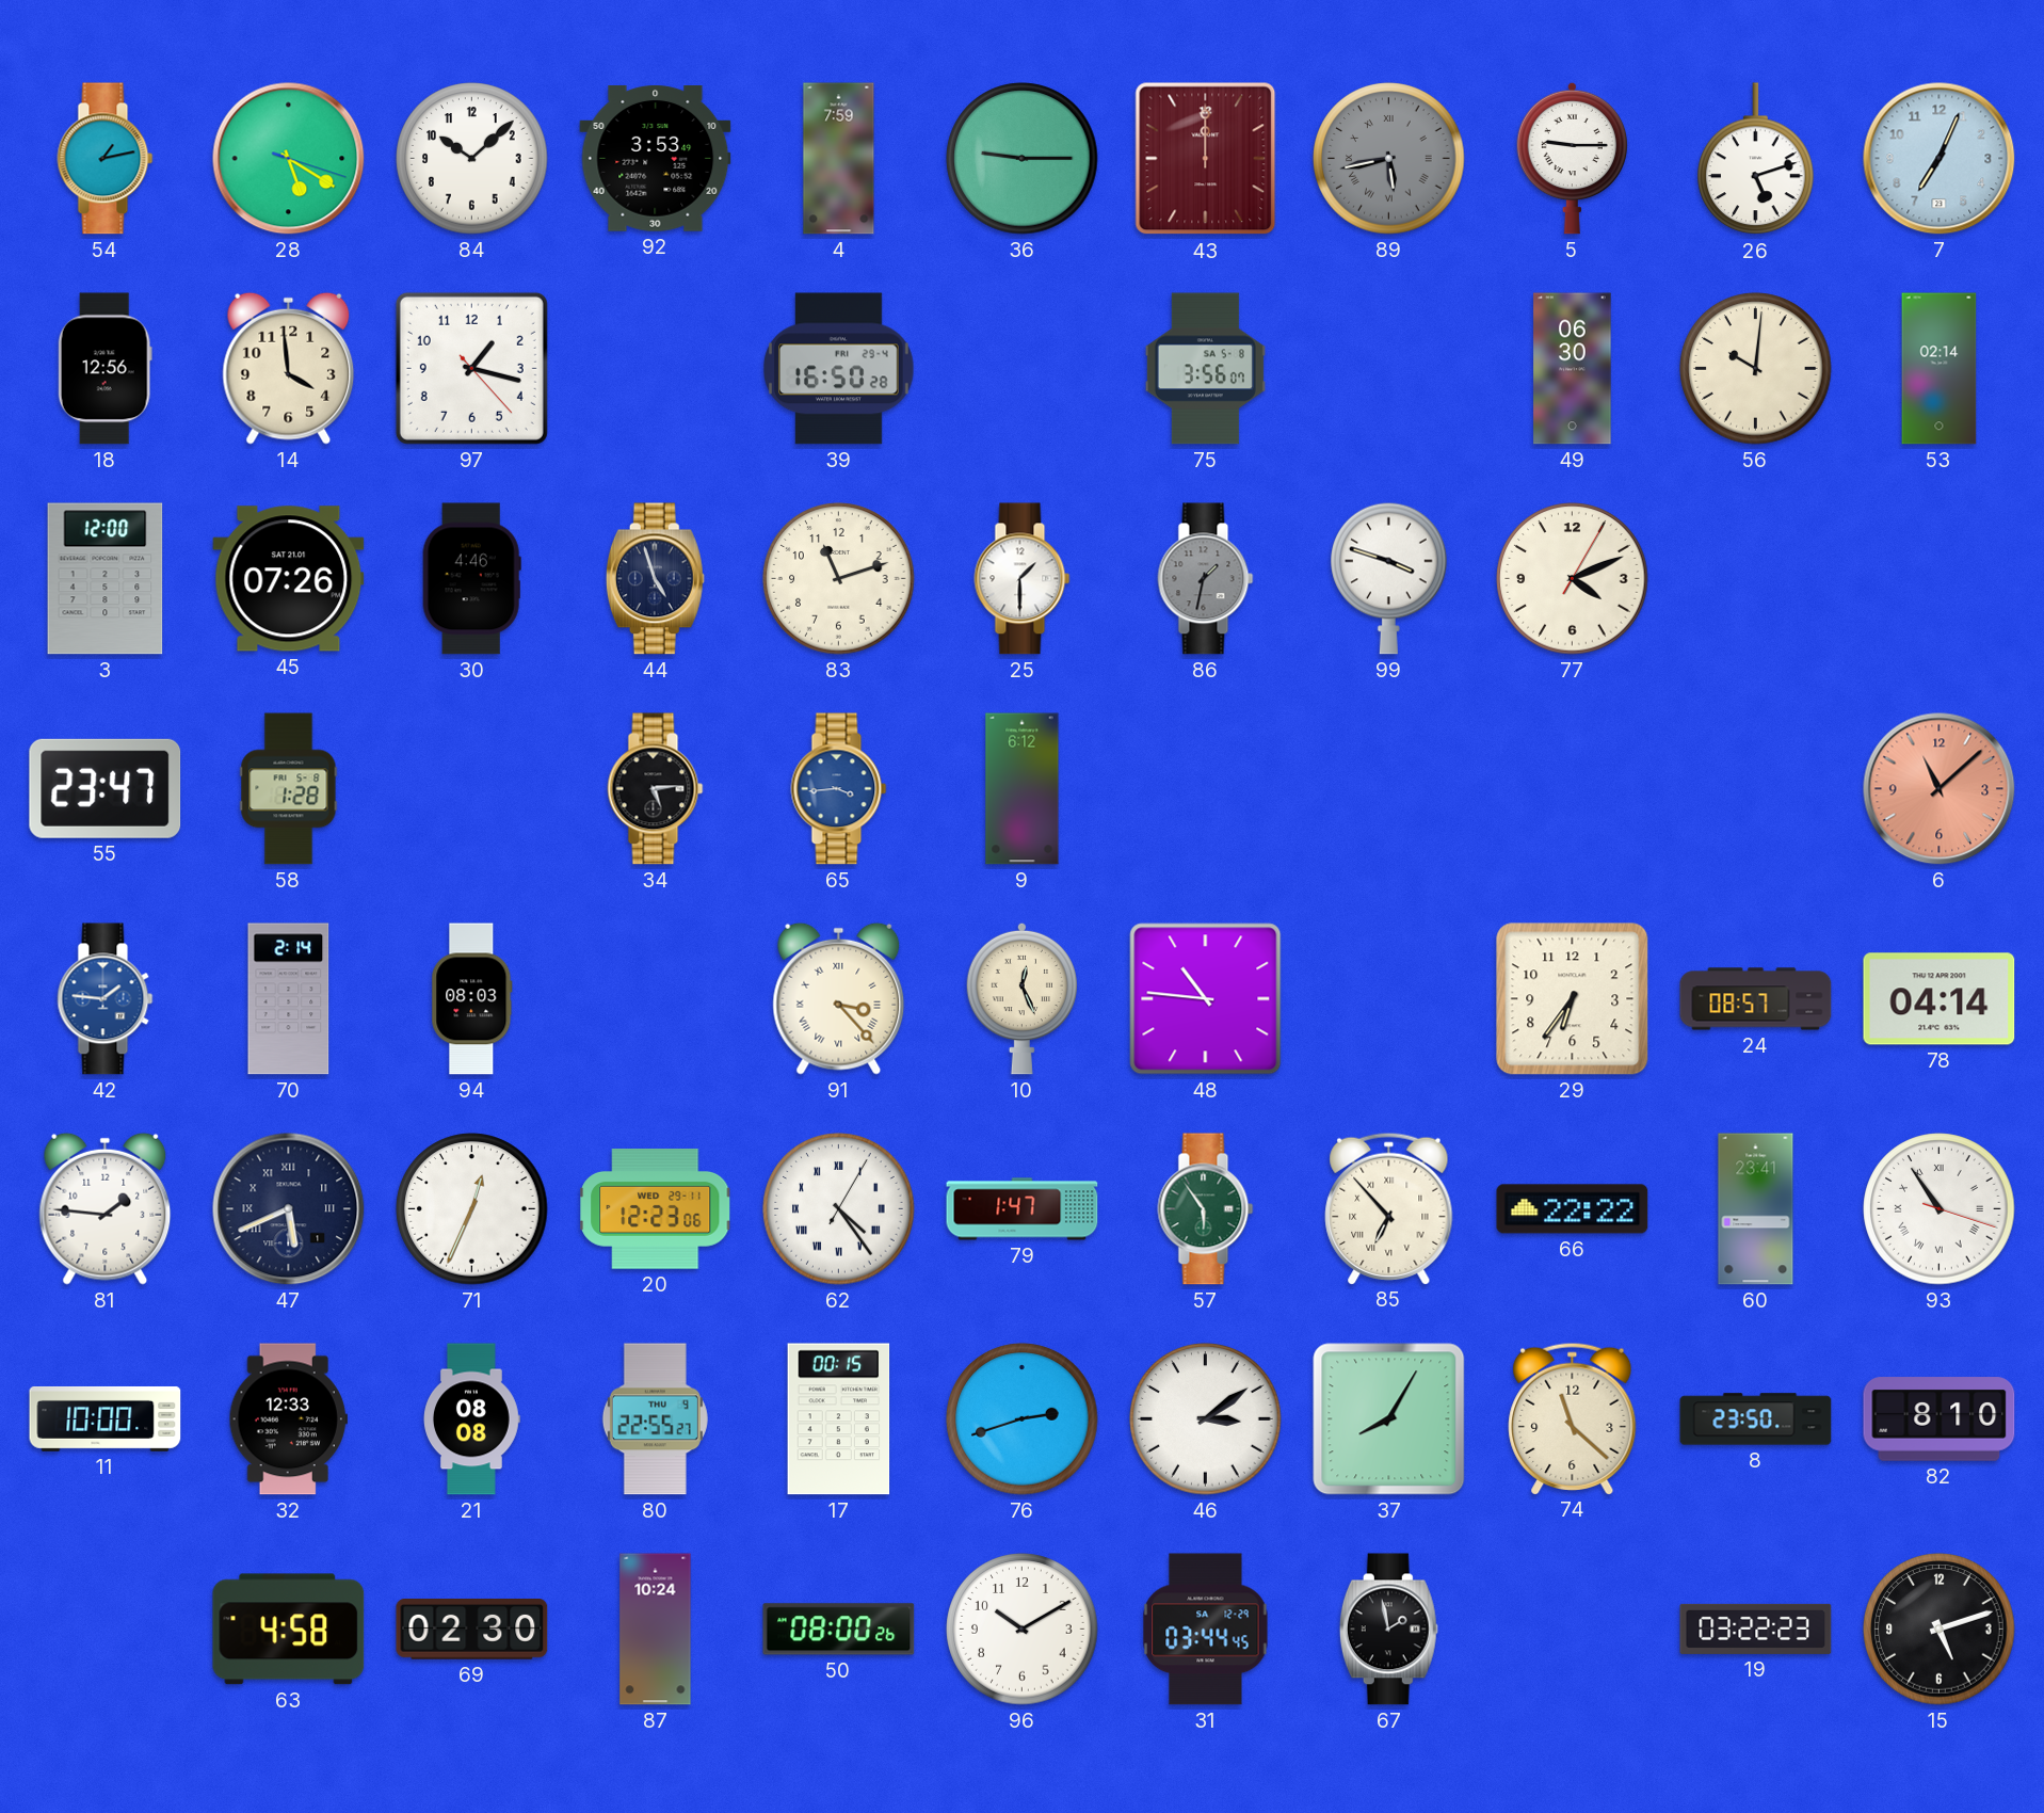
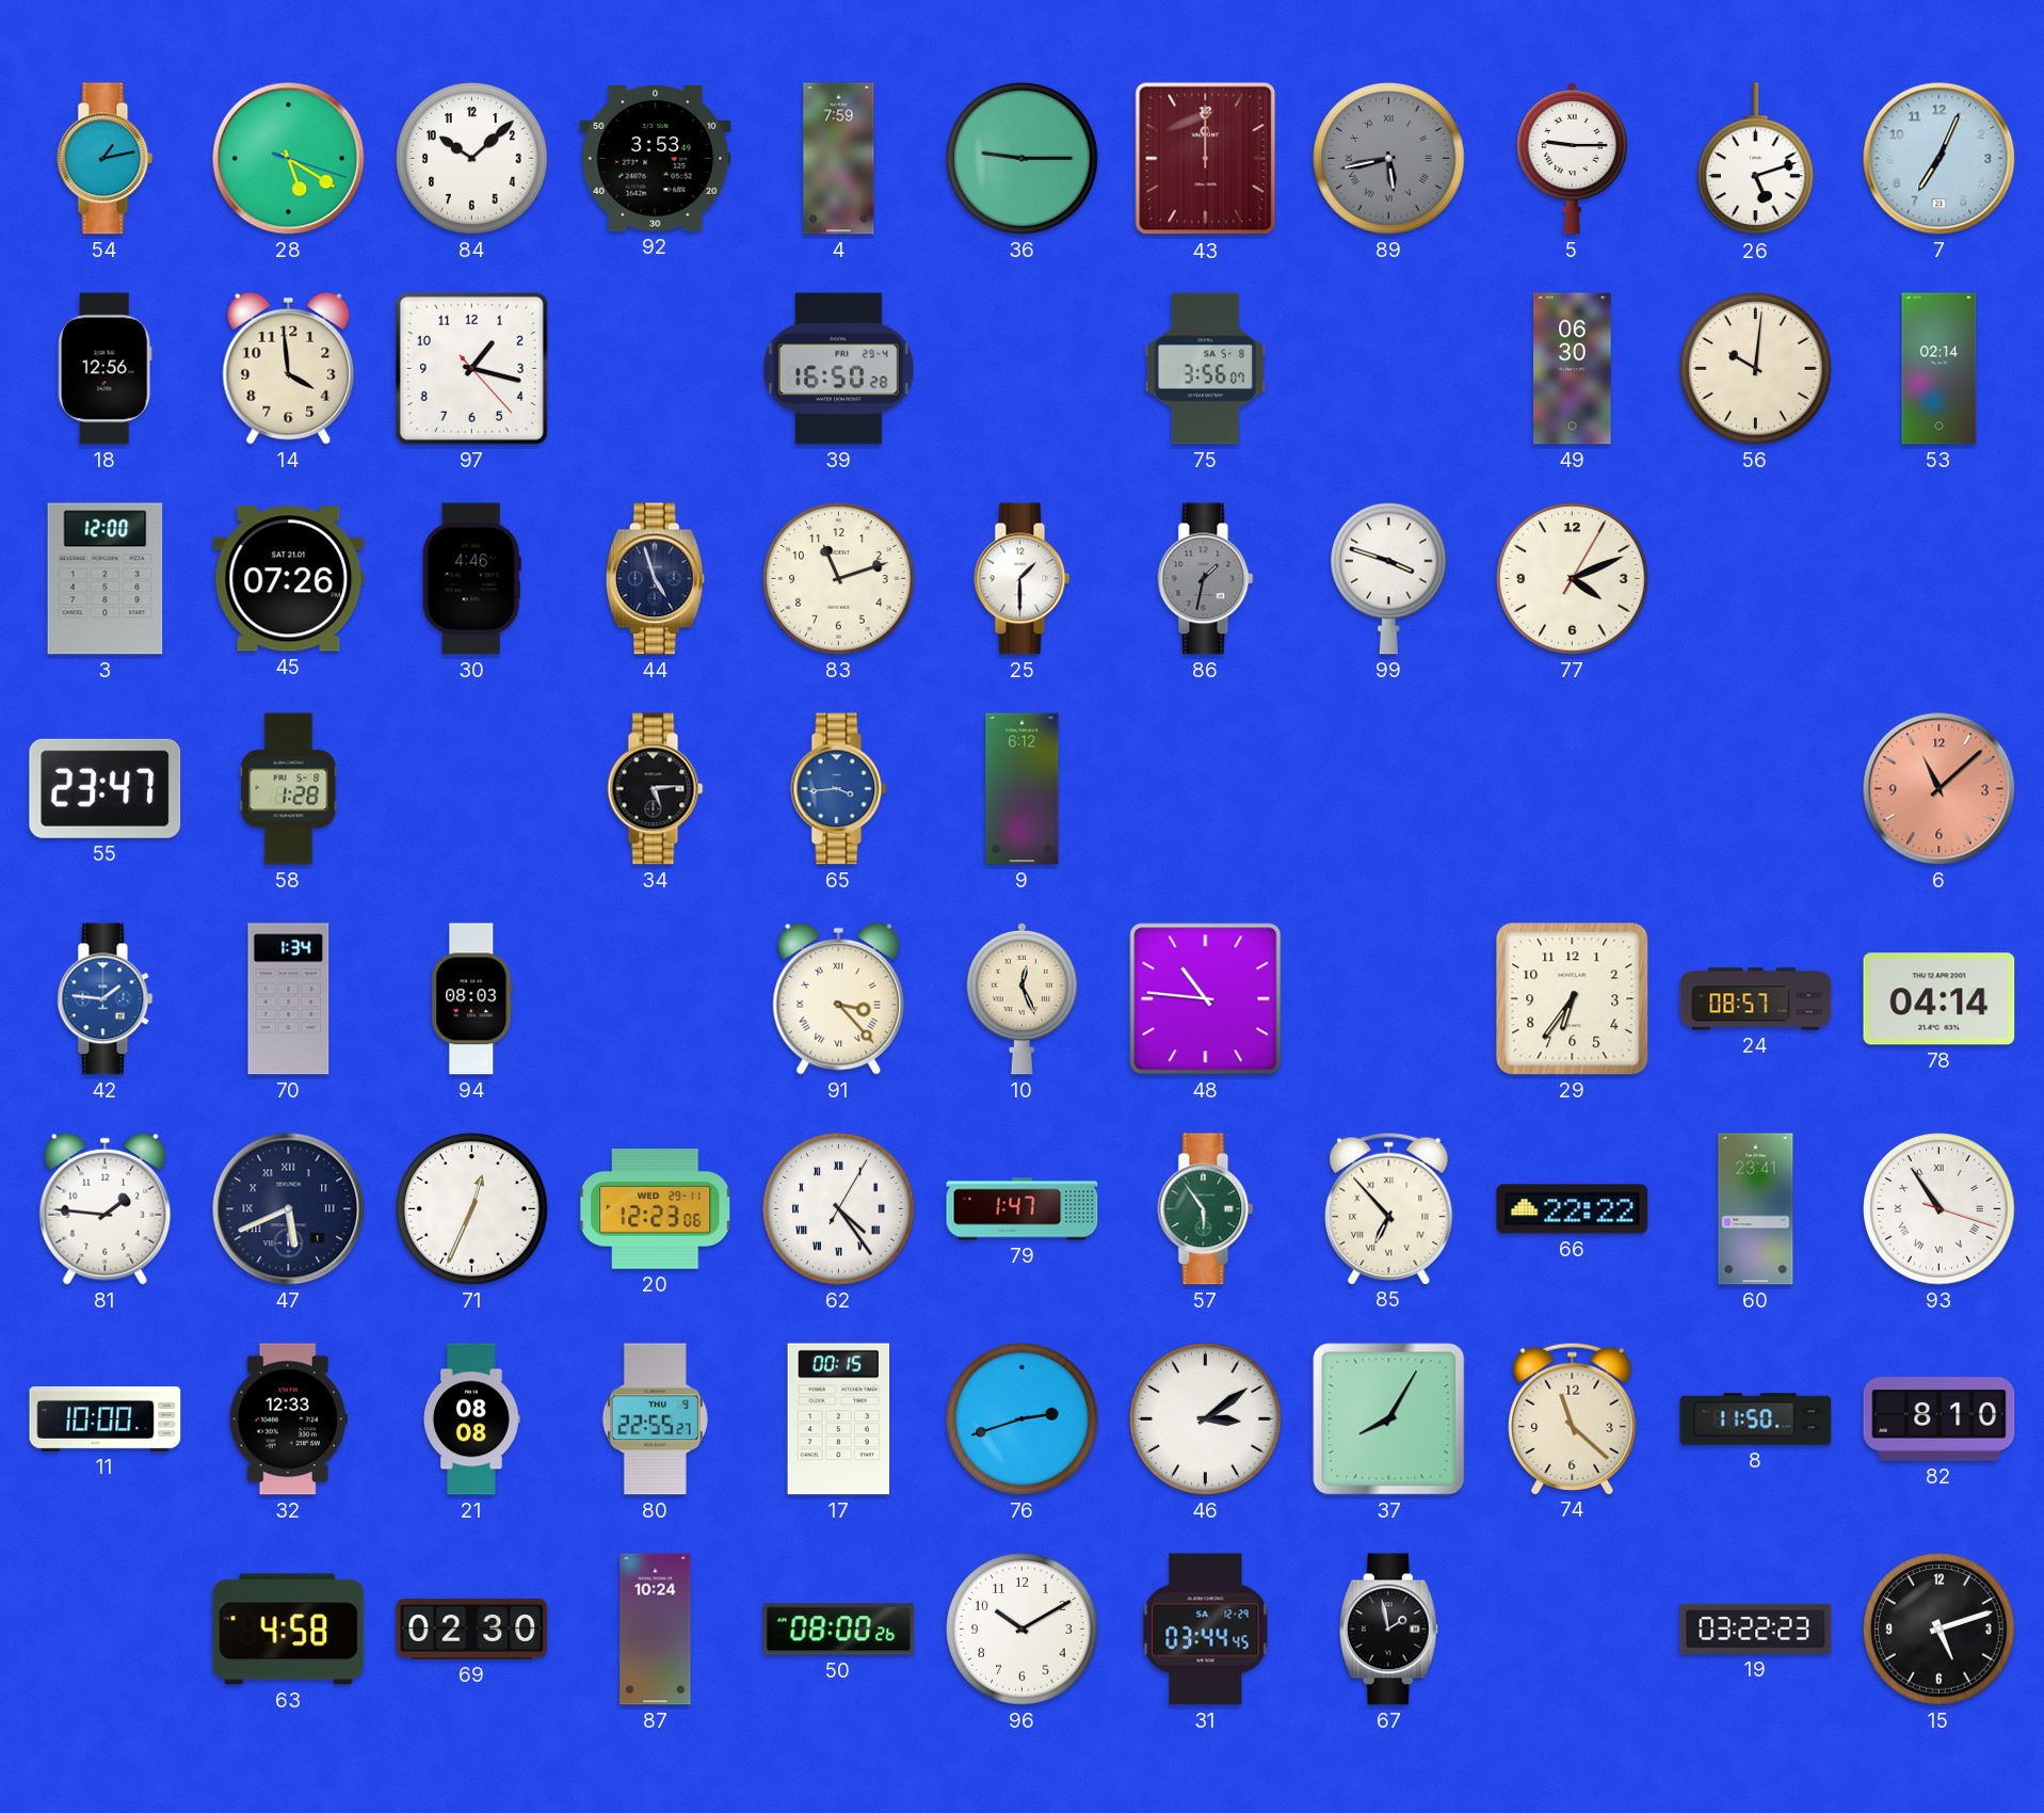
70: 2:14 -> 1:34
8: 23:50 -> 11:50
